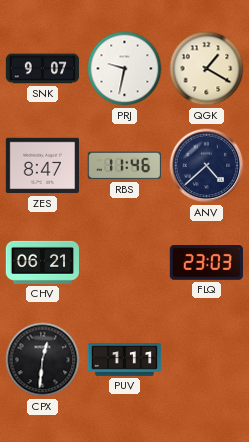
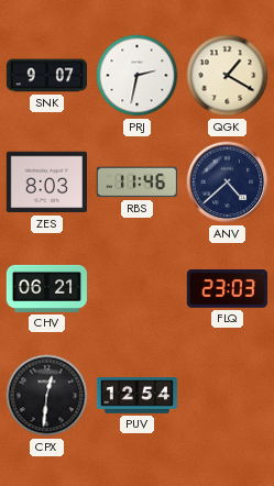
PRJ: 9:32 -> 2:32
ZES: 8:47 -> 8:03
PUV: 1:11 -> 12:54
